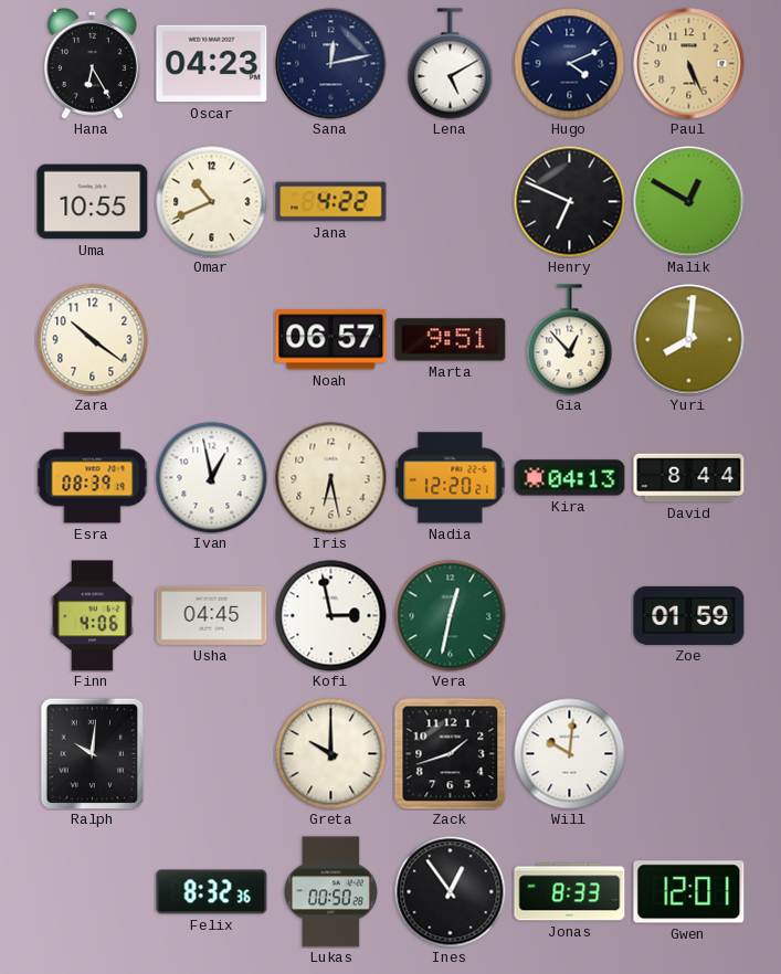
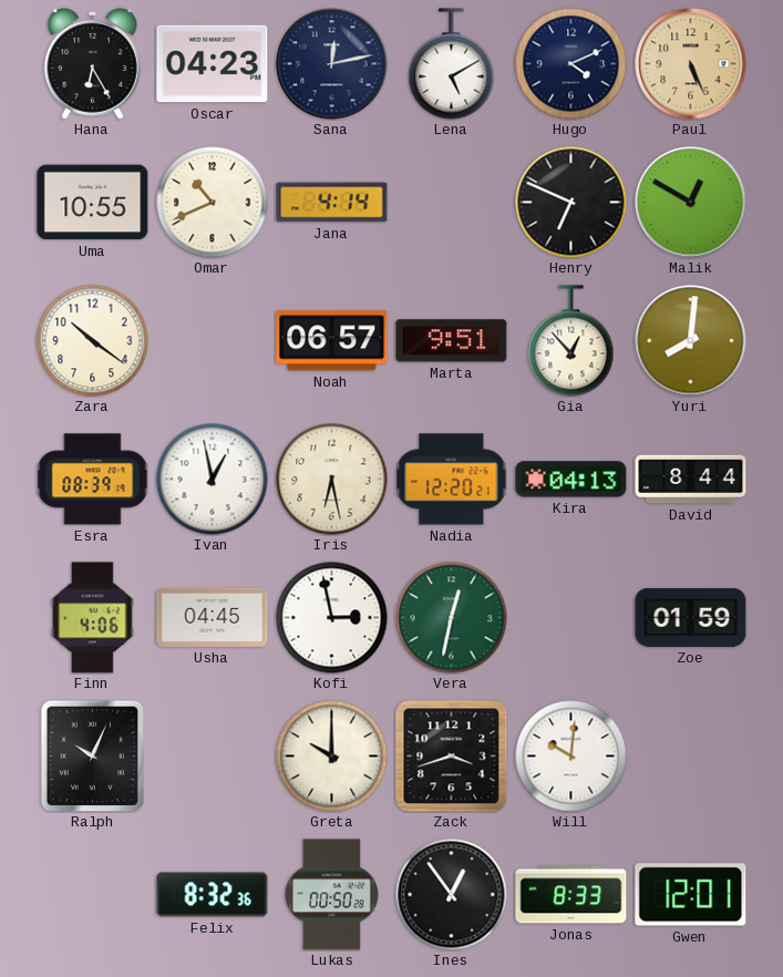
Jana: 4:22 -> 4:14
Ralph: 10:01 -> 10:04
Zack: 1:42 -> 3:42
